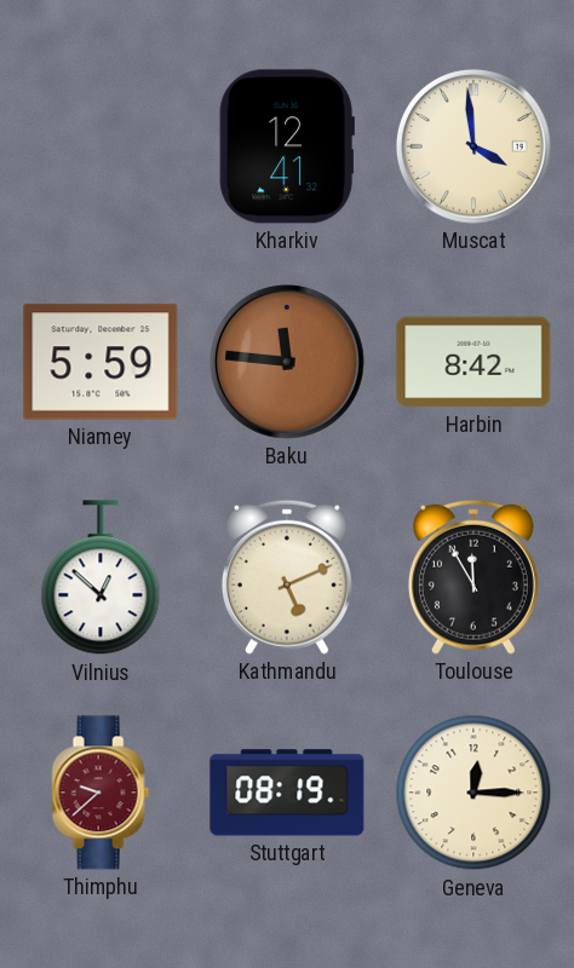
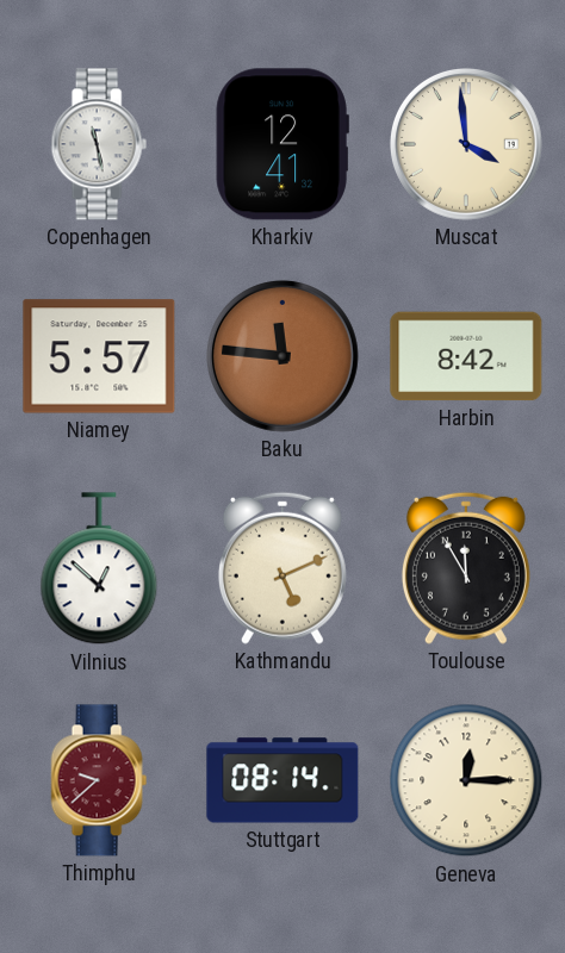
Copenhagen: none -> 11:28
Niamey: 5:59 -> 5:57
Stuttgart: 08:19 -> 08:14
